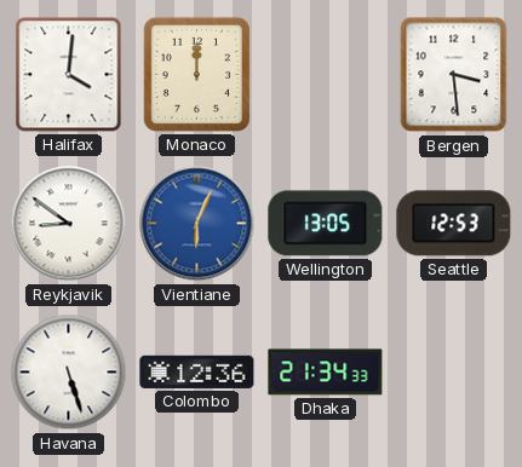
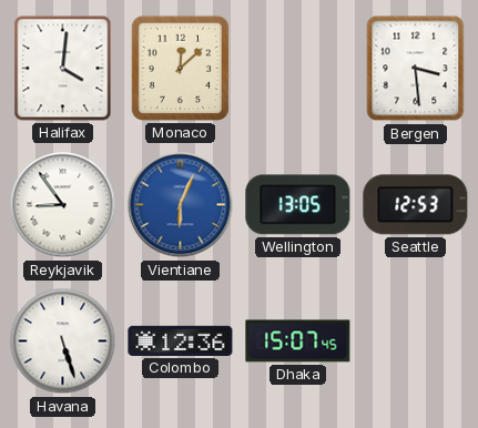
Monaco: 12:00 -> 12:08
Reykjavik: 8:51 -> 8:54
Dhaka: 21:34 -> 15:07
